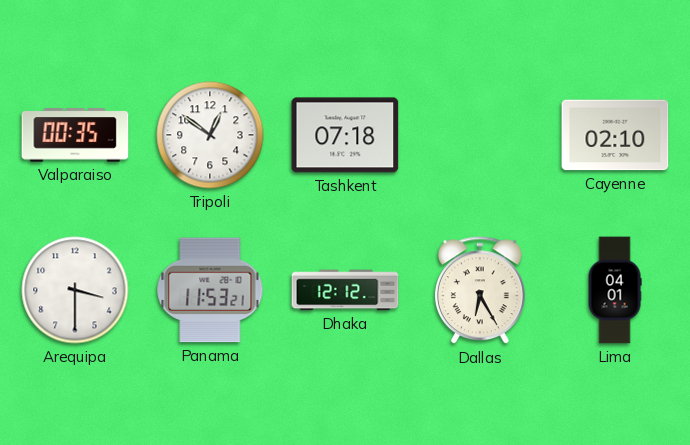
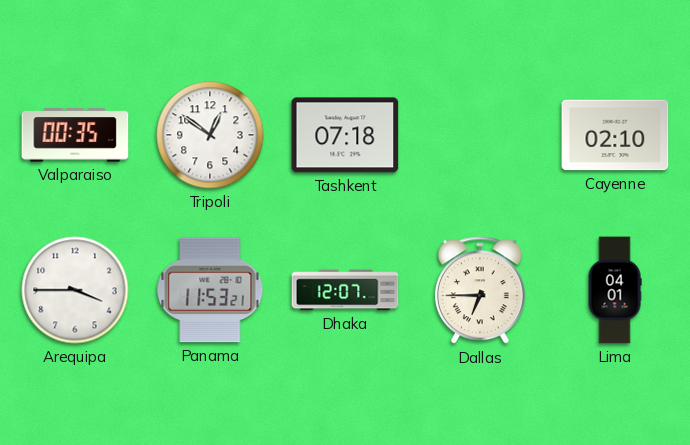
Arequipa: 3:30 -> 3:45
Dhaka: 12:12 -> 12:07
Dallas: 6:25 -> 6:45
